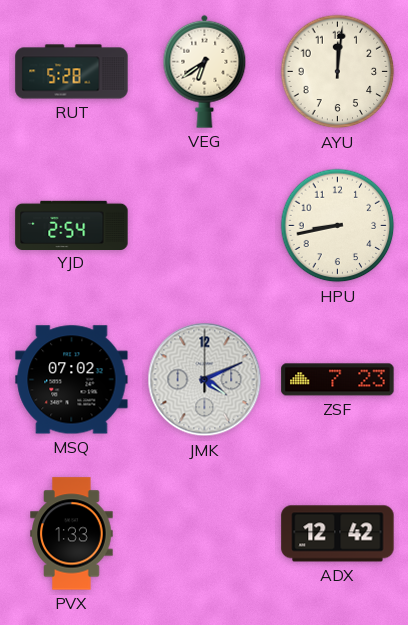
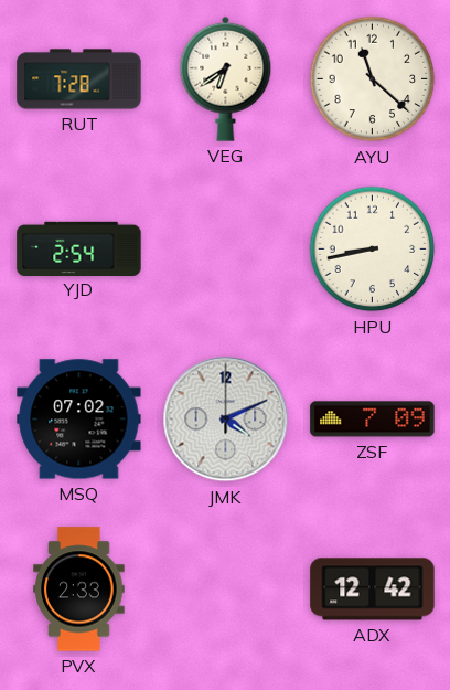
RUT: 5:28 -> 7:28
AYU: 12:01 -> 11:22
ZSF: 7:23 -> 7:09
PVX: 1:33 -> 2:33
